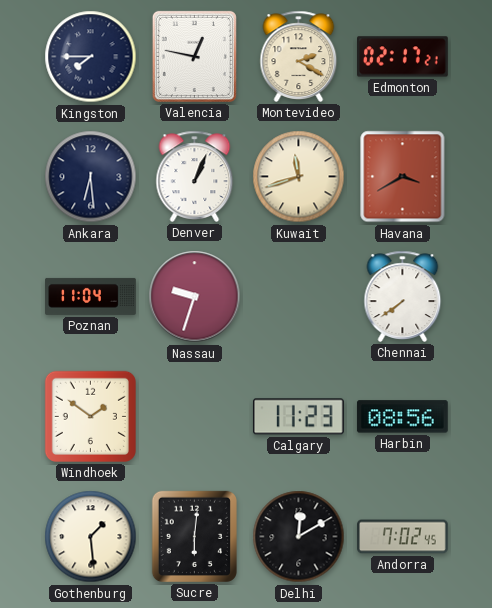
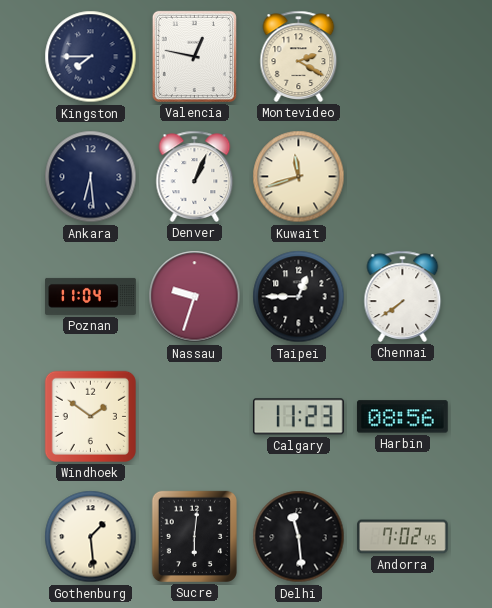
Edmonton: 02:17 -> none
Havana: 3:40 -> none
Taipei: none -> 12:45
Delhi: 12:10 -> 11:29
